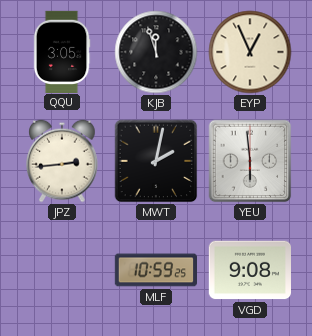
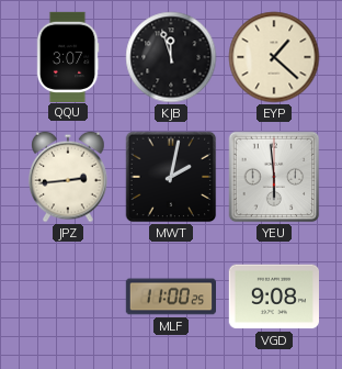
QQU: 3:05 -> 3:07
EYP: 12:56 -> 1:22
MLF: 10:59 -> 11:00
